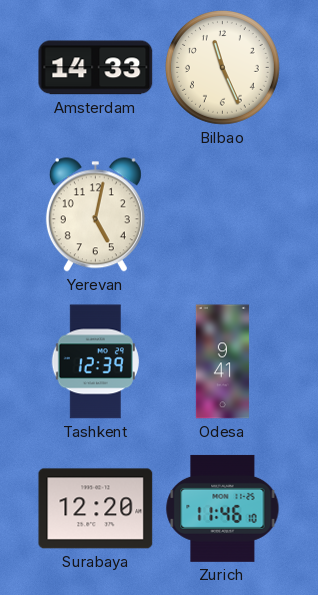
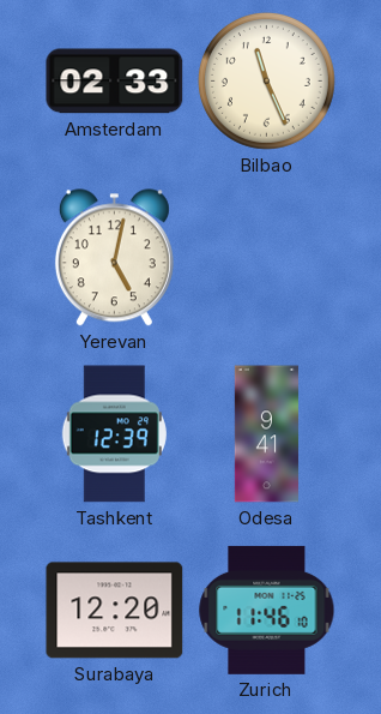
Amsterdam: 14:33 -> 02:33
